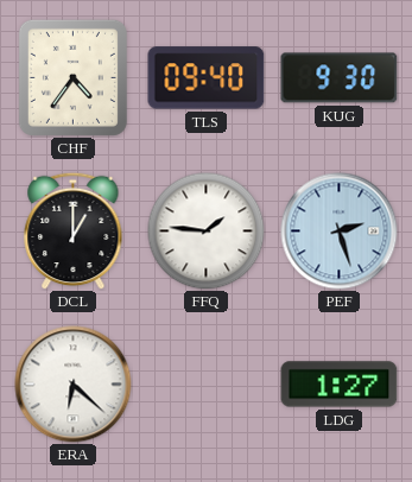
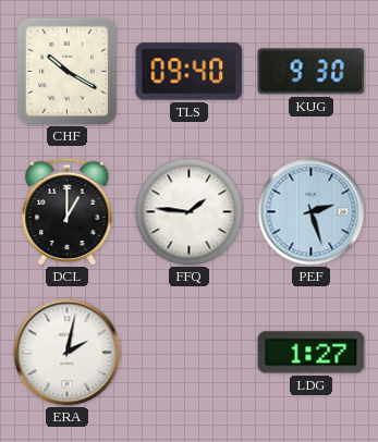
CHF: 4:36 -> 10:20
ERA: 6:22 -> 2:02
